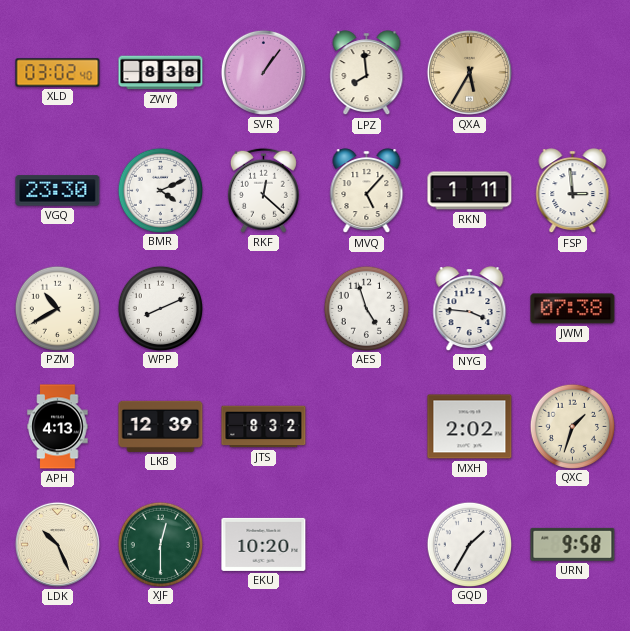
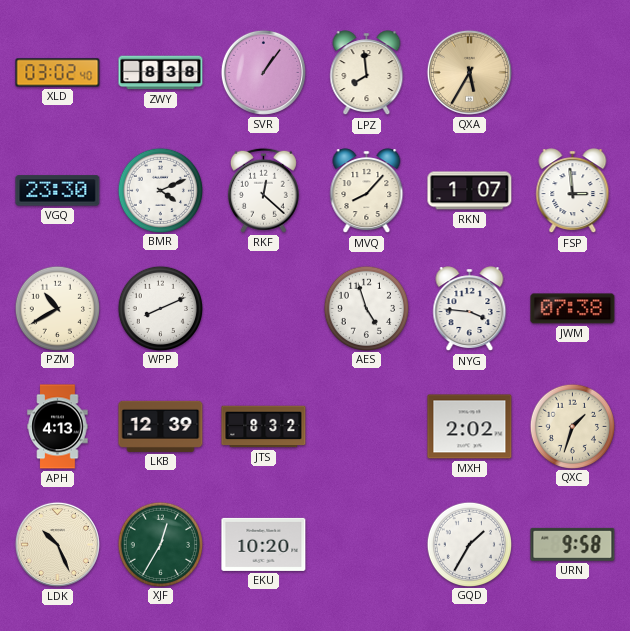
MVQ: 5:07 -> 8:07
RKN: 1:11 -> 1:07
XJF: 12:30 -> 12:35
